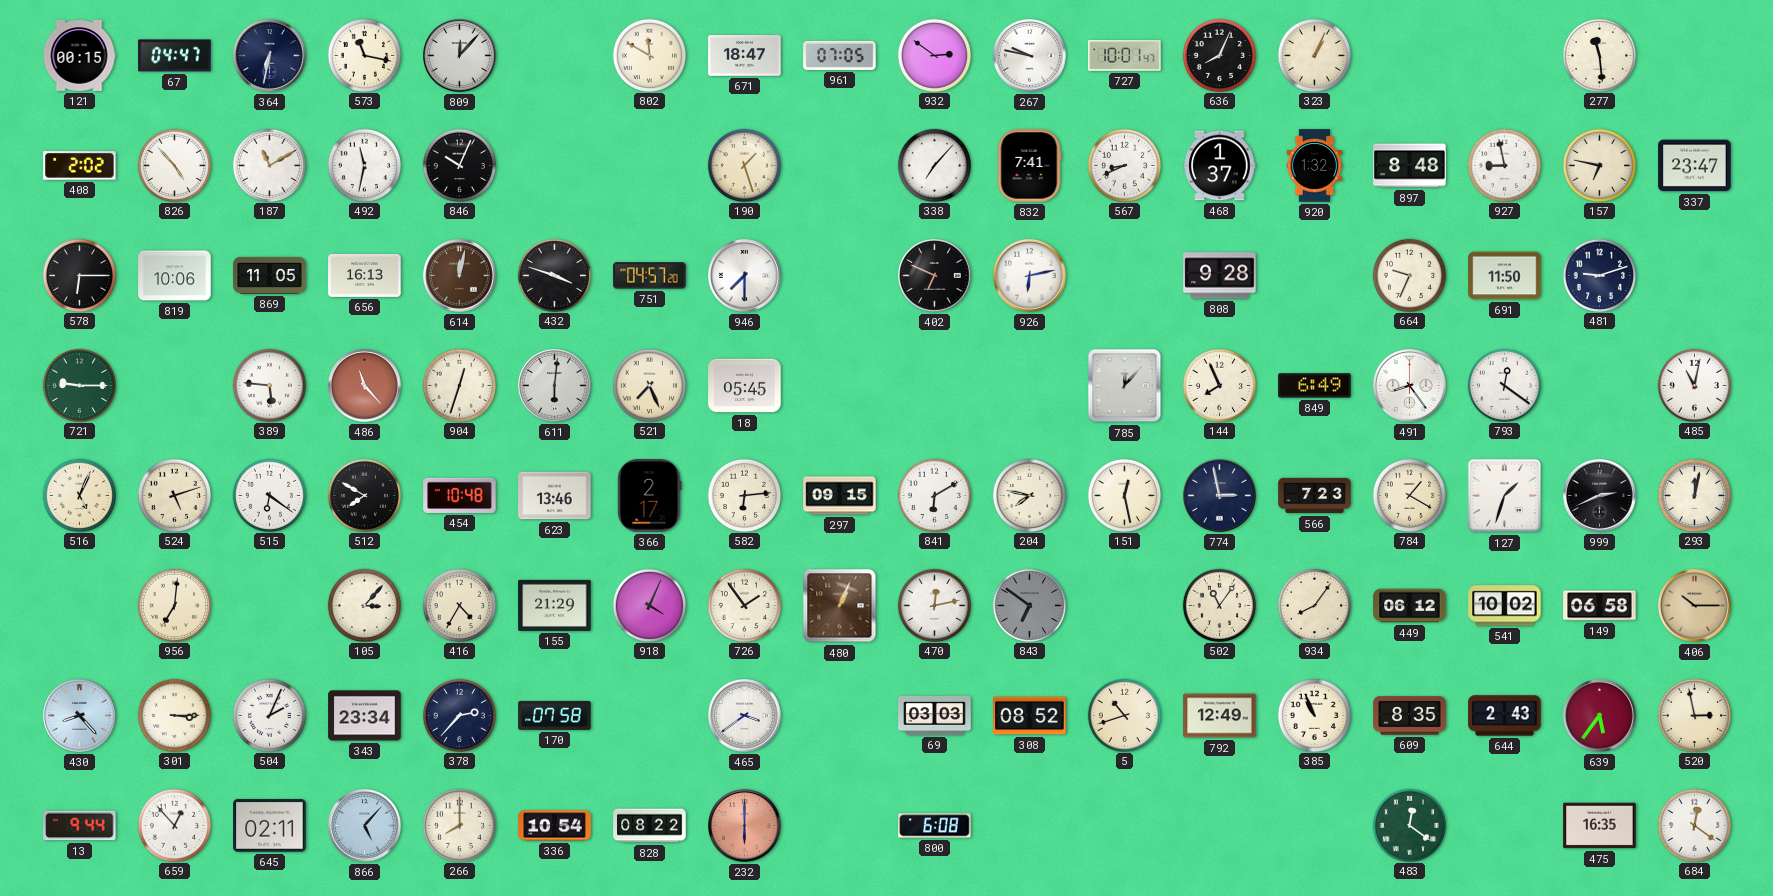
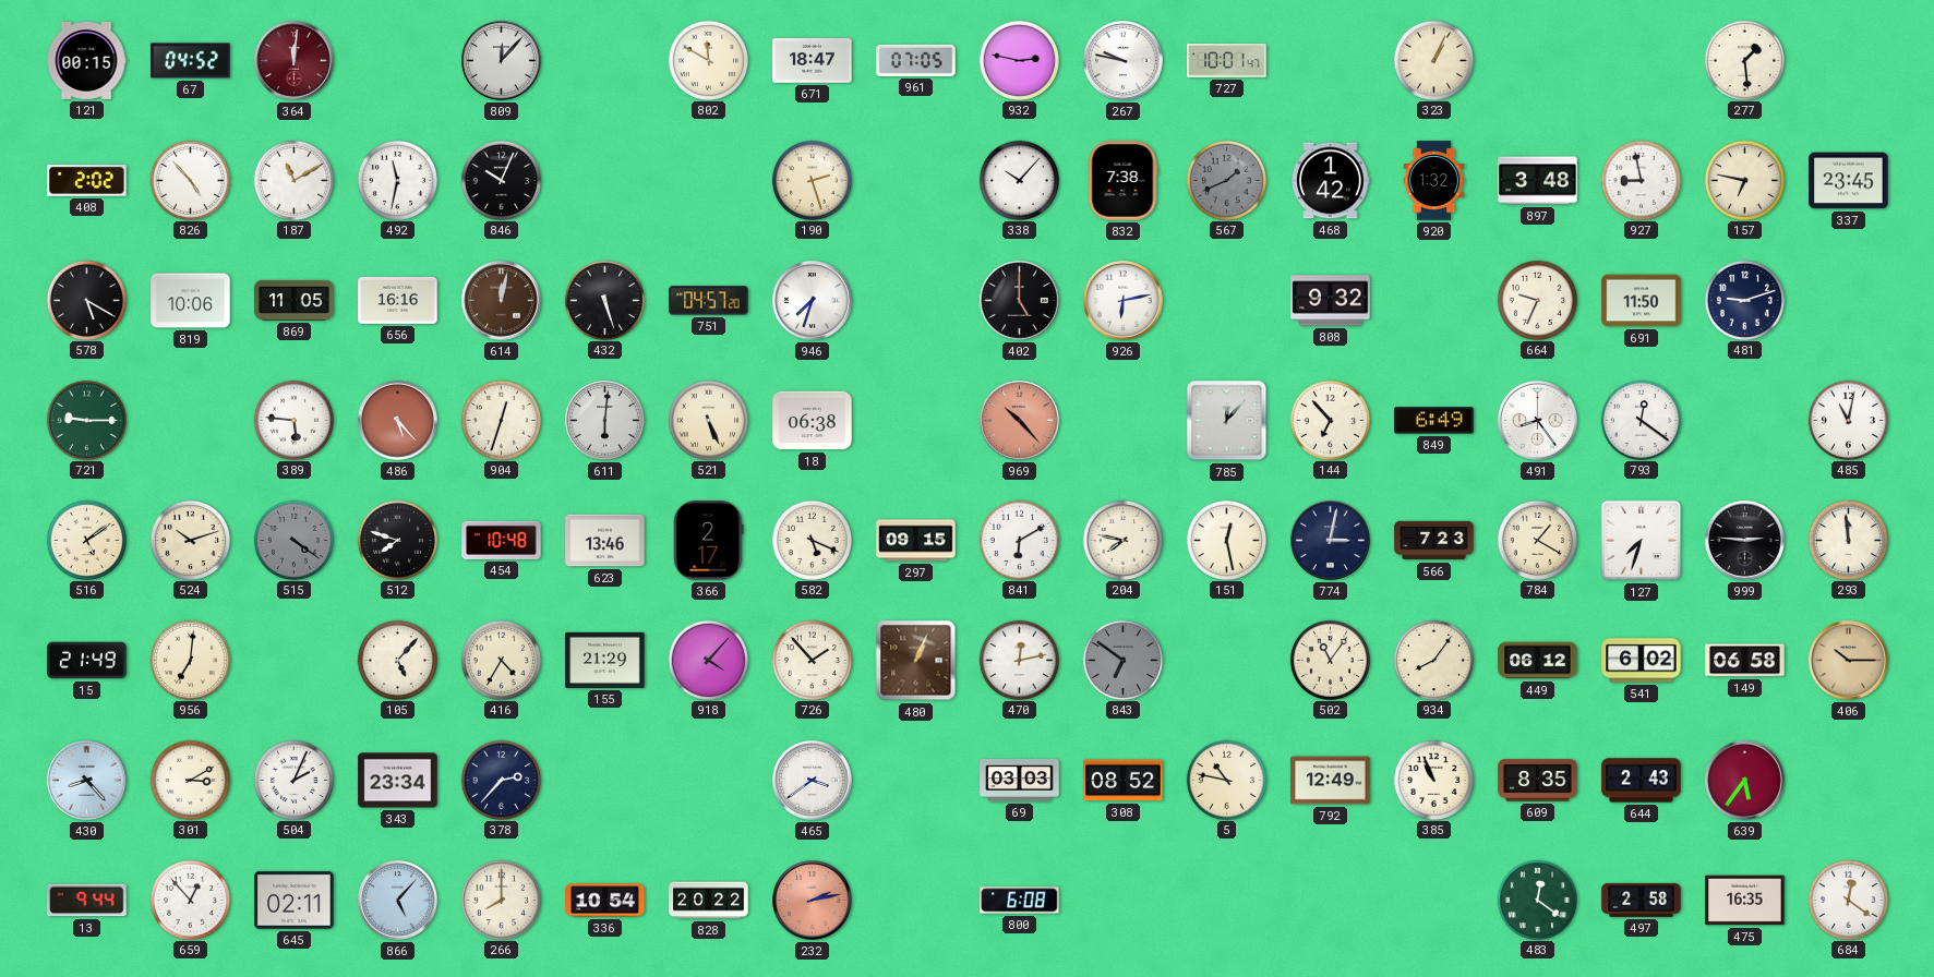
67: 04:47 -> 04:52
364: 6:32 -> 12:01
364 dial: navy -> burgundy
573: 11:17 -> none
932: 2:51 -> 2:47
636: 8:04 -> none
277: 11:29 -> 1:29
190: 1:27 -> 2:27
338: 7:07 -> 10:07
832: 7:41 -> 7:38
567: 8:41 -> 1:41
567 dial: white -> grey
468: 1:37 -> 1:42
897: 8:48 -> 3:48
337: 23:47 -> 23:45
578: 6:15 -> 5:20
656: 16:13 -> 16:16
432: 3:48 -> 5:27
946: 7:30 -> 7:33
402: 6:49 -> 5:00
808: 9:28 -> 9:32
486: 11:23 -> 5:23
521: 7:26 -> 5:26
18: 05:45 -> 06:38
969: none -> 10:23
144: 7:56 -> 6:53
516: 5:04 -> 5:09
524: 5:12 -> 10:12
515: 6:21 -> 4:21
515 dial: white -> grey
512: 7:50 -> 7:48
582: 6:14 -> 5:19
774: 2:58 -> 3:02
127: 1:33 -> 7:33
999: 2:41 -> 2:46
293: 12:02 -> 11:59
15: none -> 21:49
105: 3:07 -> 5:07
918: 4:04 -> 4:07
726: 1:54 -> 1:53
541: 10:02 -> 6:02
301: 3:15 -> 3:10
170: 07:58 -> none
5: 10:42 -> 10:47
520: 2:58 -> none
828: 08:22 -> 20:22
232: 6:00 -> 2:13
497: none -> 2:58
